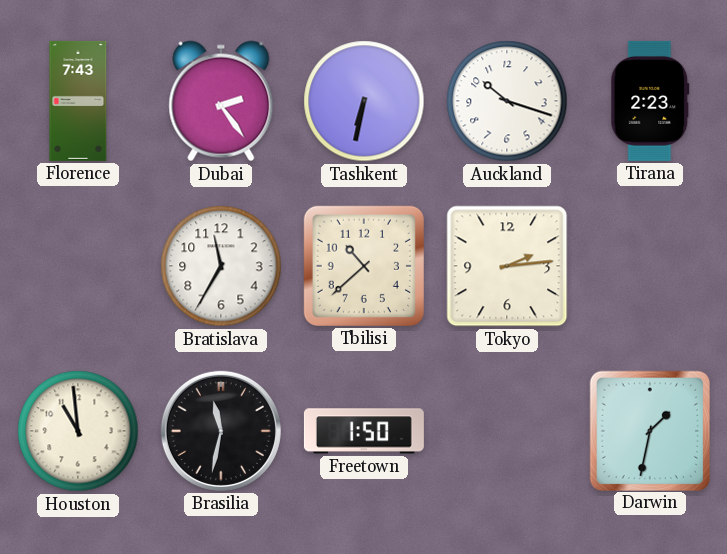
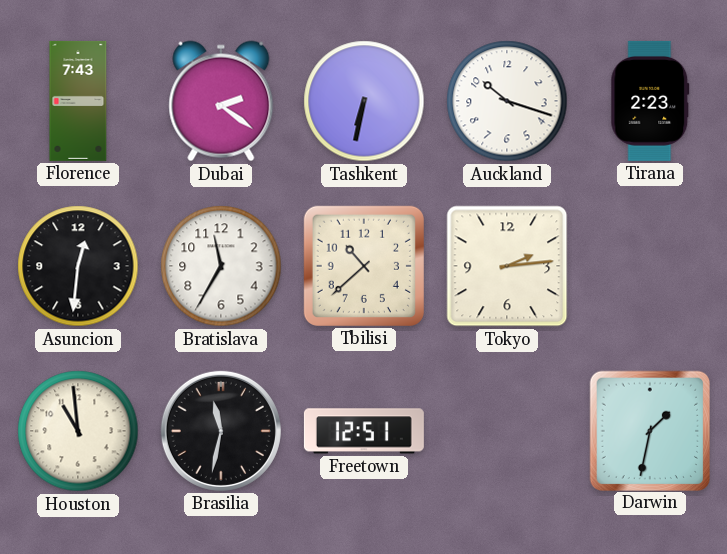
Dubai: 2:24 -> 2:21
Asuncion: none -> 12:31
Freetown: 1:50 -> 12:51
